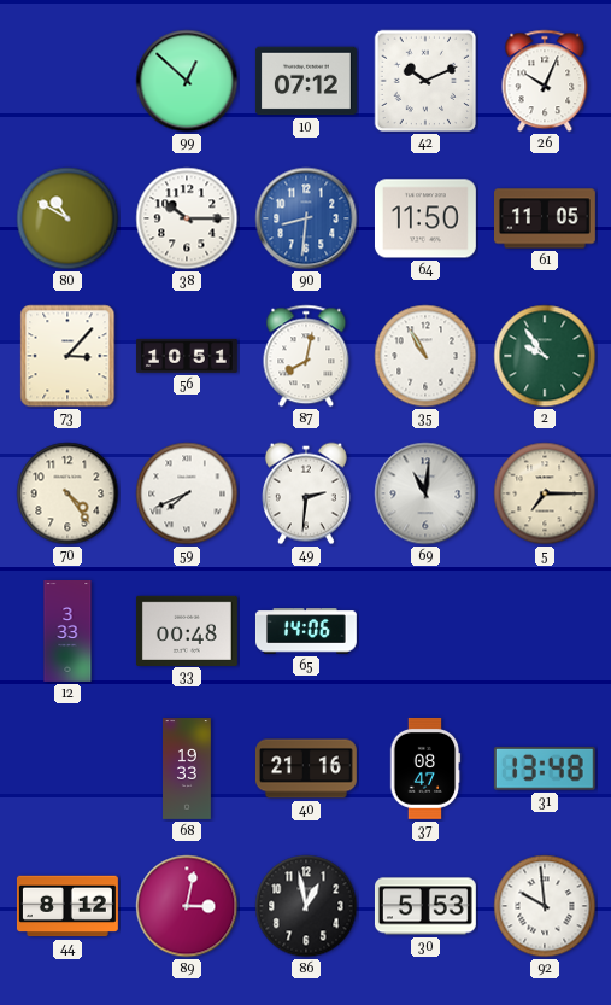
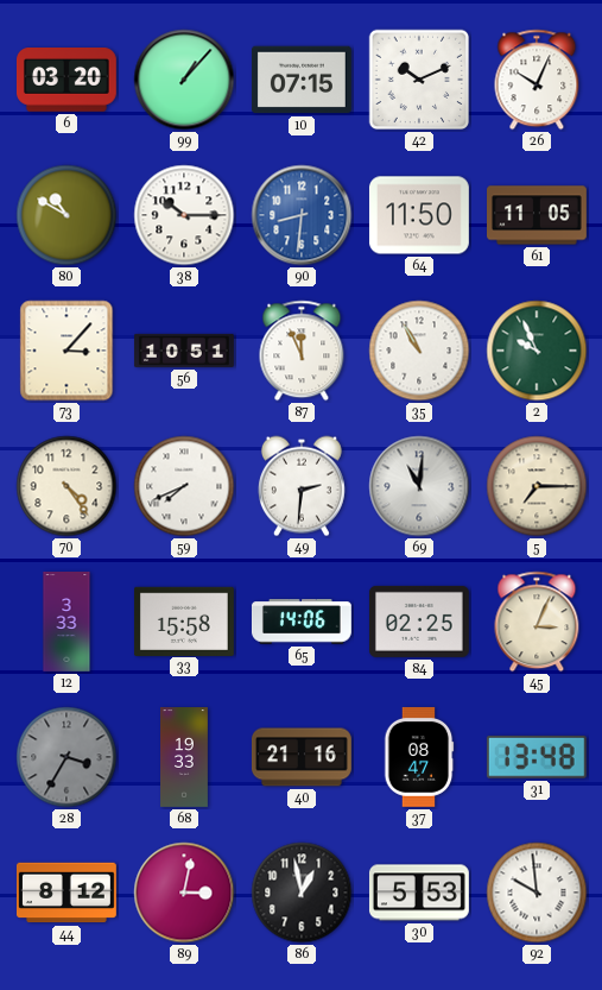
6: none -> 03:20
99: 12:52 -> 1:07
10: 07:12 -> 07:15
87: 8:02 -> 11:56
2: 9:54 -> 9:56
33: 00:48 -> 15:58
84: none -> 02:25
45: none -> 3:04
28: none -> 3:35
